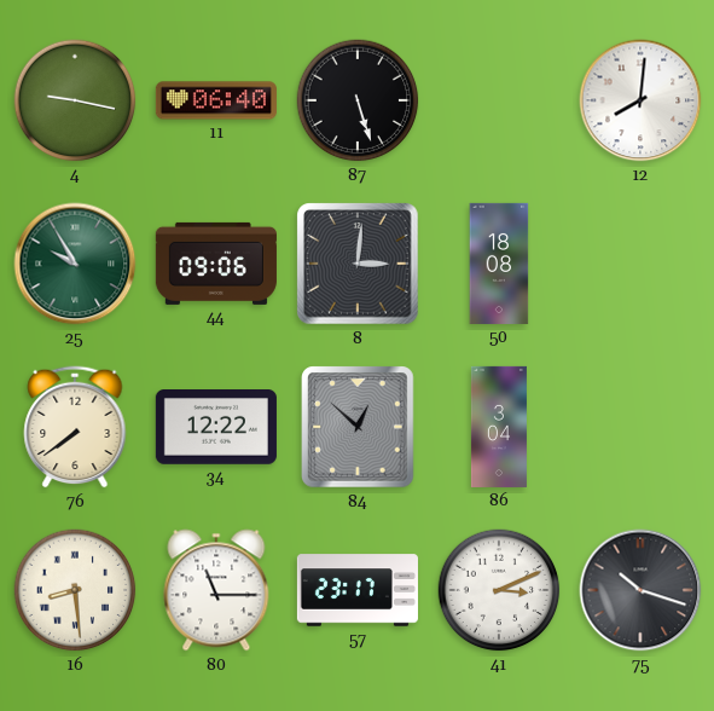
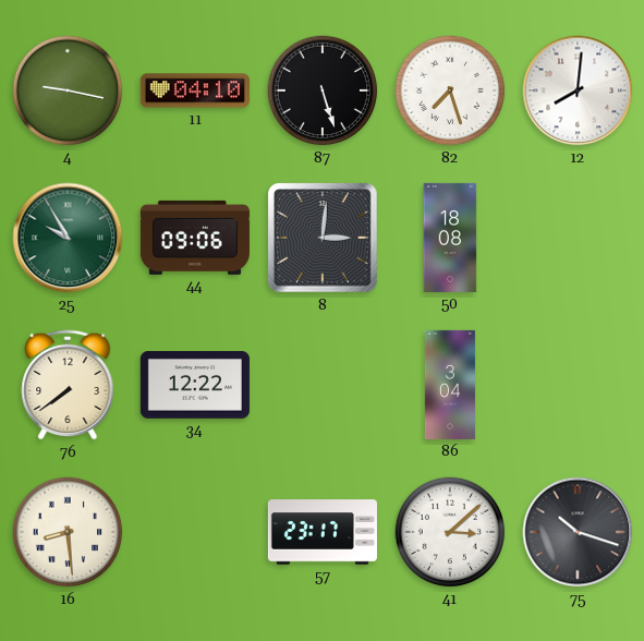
11: 06:40 -> 04:10
82: none -> 7:27
84: 12:52 -> none
80: 11:15 -> none
41: 3:11 -> 3:08
